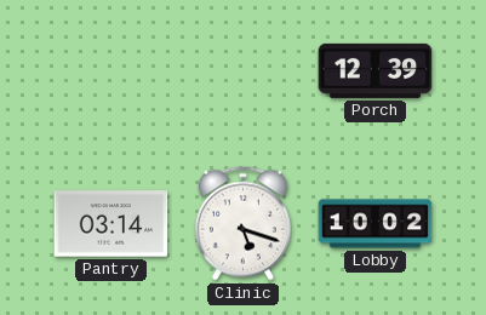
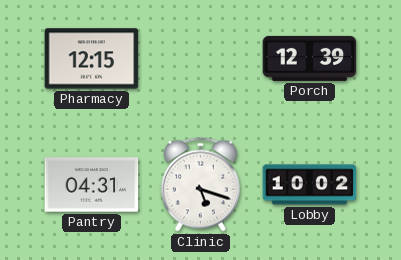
Pharmacy: none -> 12:15
Pantry: 03:14 -> 04:31
